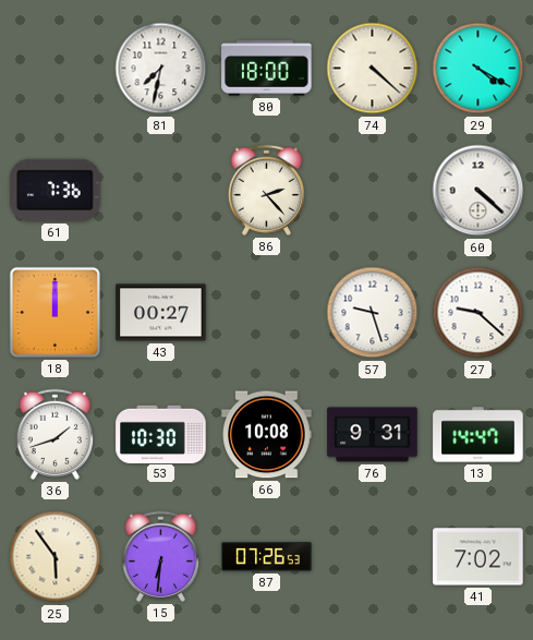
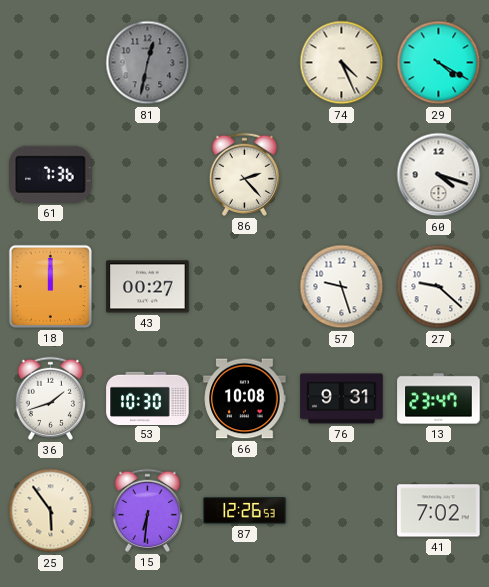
81: 7:32 -> 12:32
81 dial: white -> grey
80: 18:00 -> none
74: 4:22 -> 4:26
60: 4:22 -> 4:18
13: 14:47 -> 23:47
87: 07:26 -> 12:26
